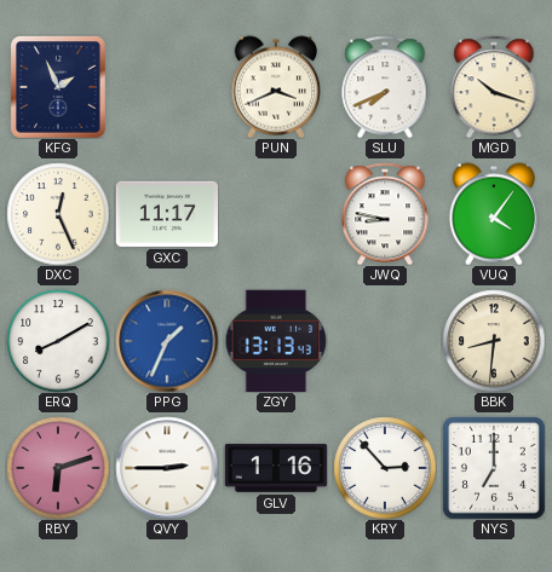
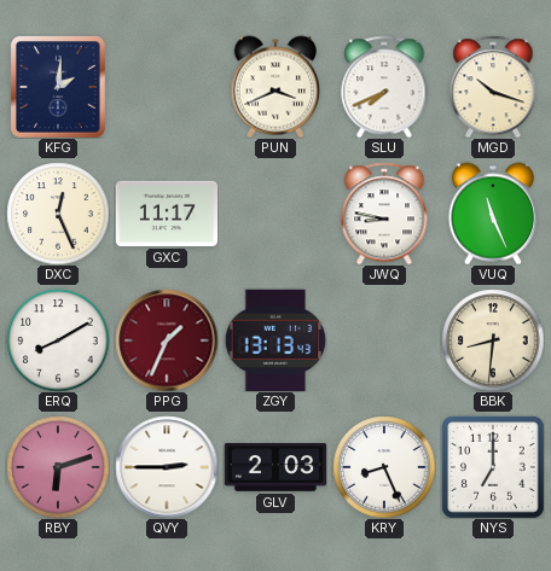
KFG: 1:56 -> 2:01
VUQ: 4:06 -> 11:26
PPG dial: blue -> burgundy
GLV: 1:16 -> 2:03
KRY: 2:53 -> 8:26
